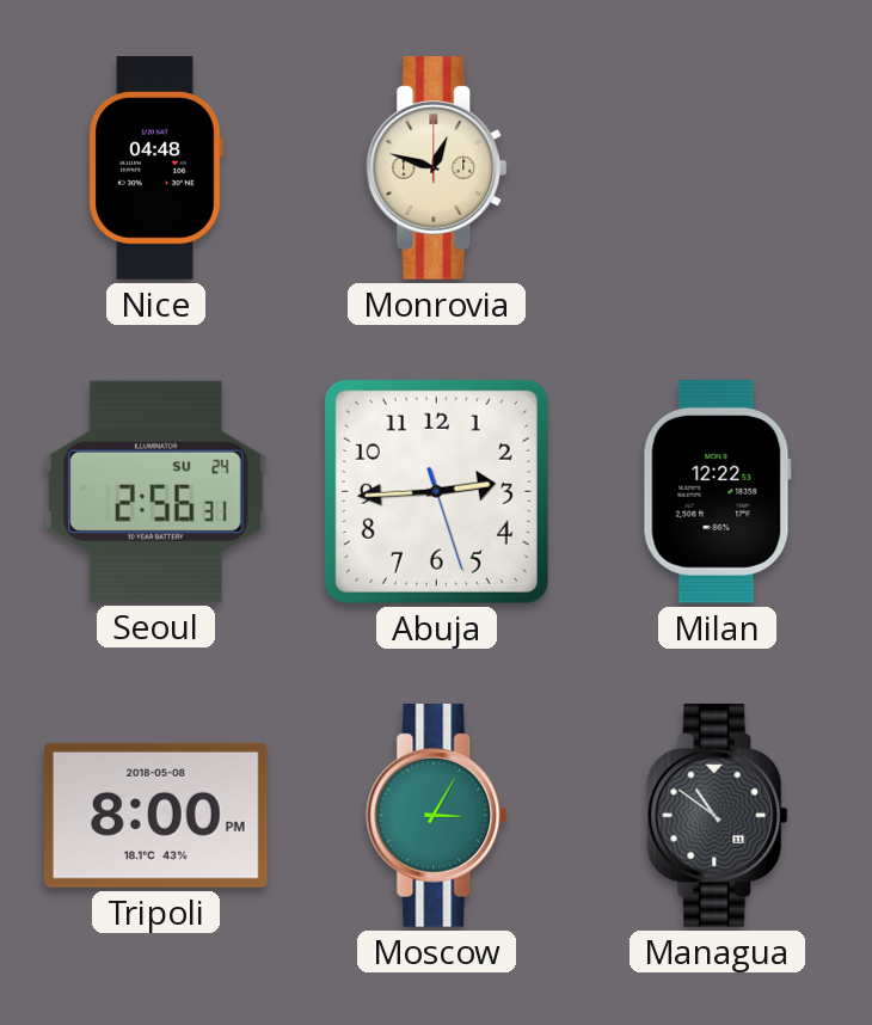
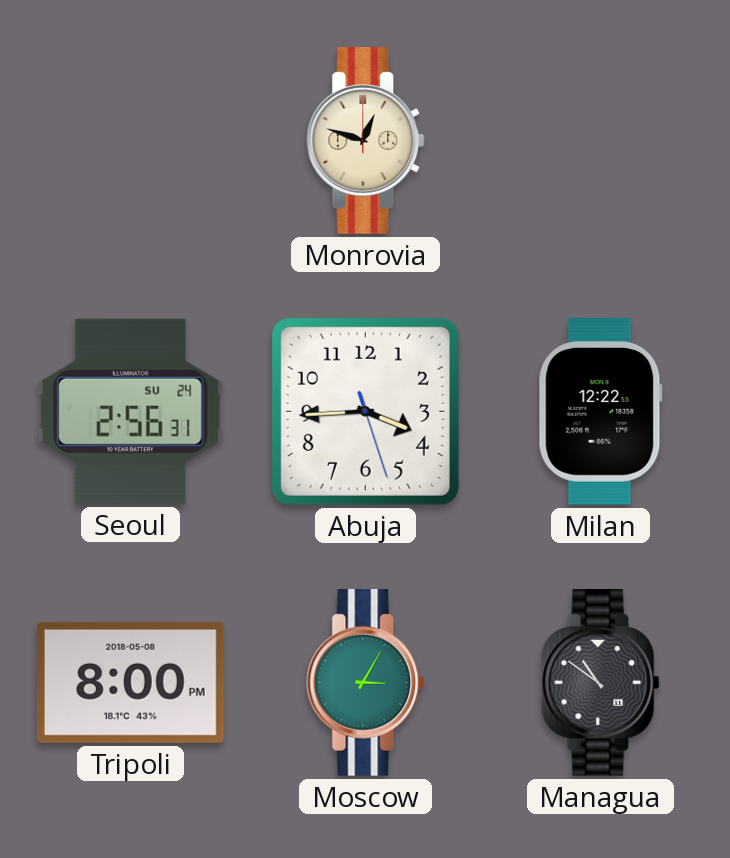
Nice: 04:48 -> none
Abuja: 2:44 -> 3:44
